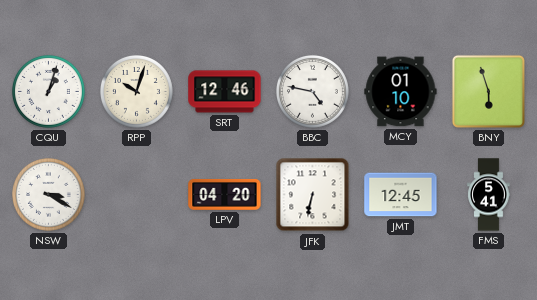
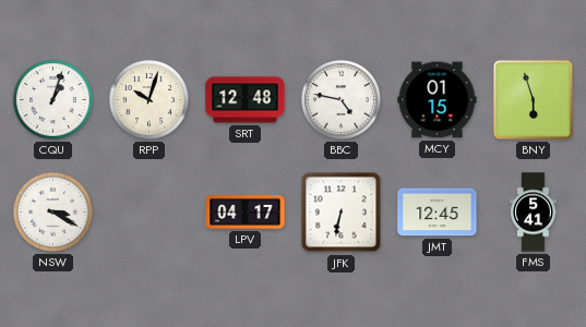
SRT: 12:46 -> 12:48
MCY: 01:10 -> 01:15
LPV: 04:20 -> 04:17
